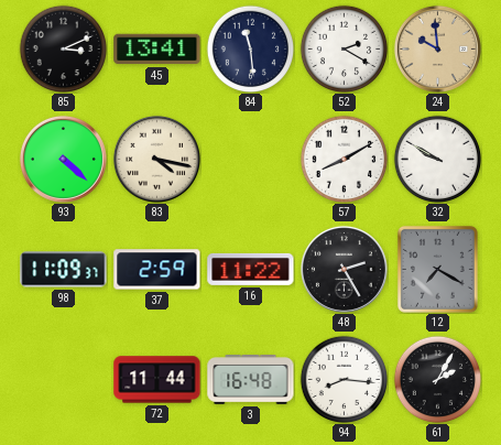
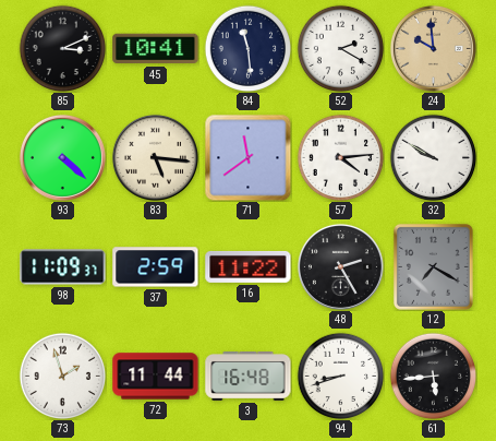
45: 13:41 -> 10:41
83: 4:17 -> 5:16
71: none -> 11:39
57: 8:10 -> 4:14
73: none -> 1:57
94: 8:16 -> 8:42
61: 2:05 -> 5:44
